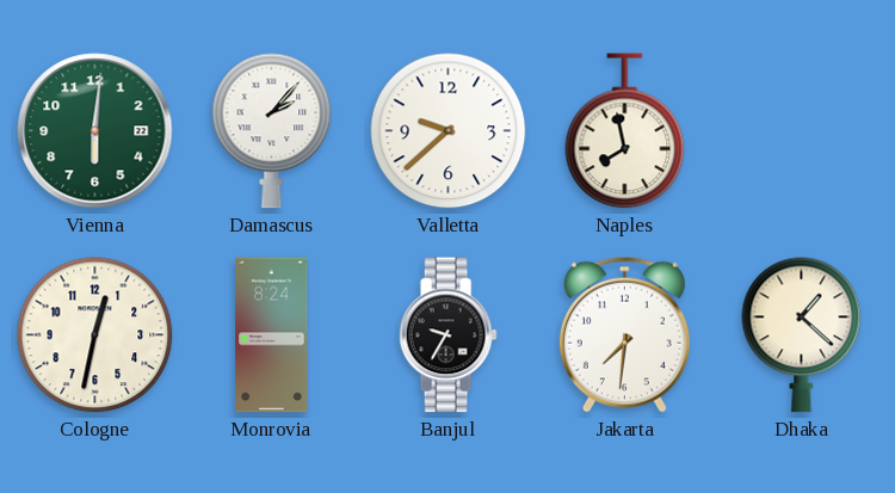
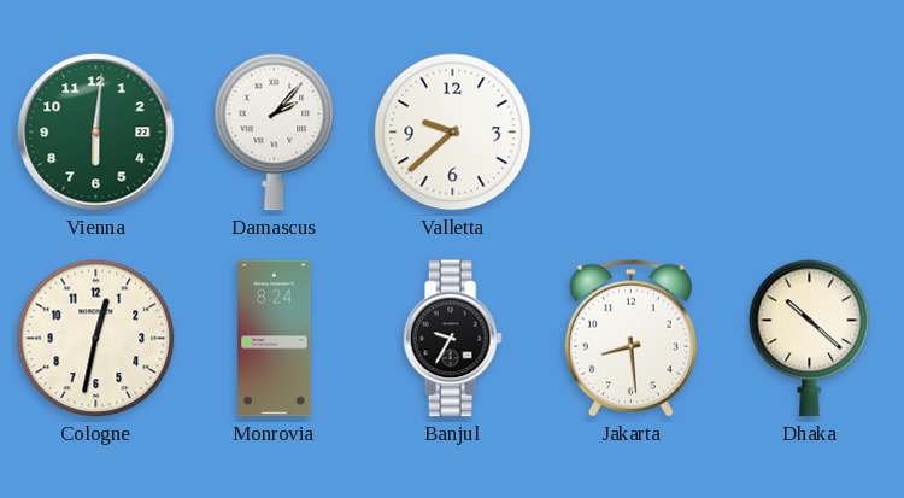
Naples: 7:58 -> none
Jakarta: 7:31 -> 8:29
Dhaka: 1:22 -> 10:22
